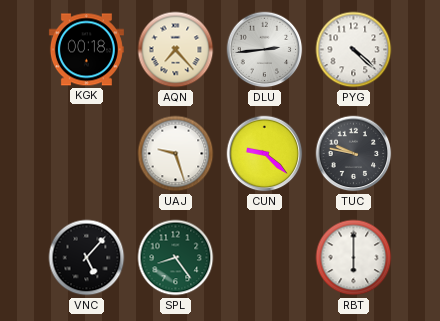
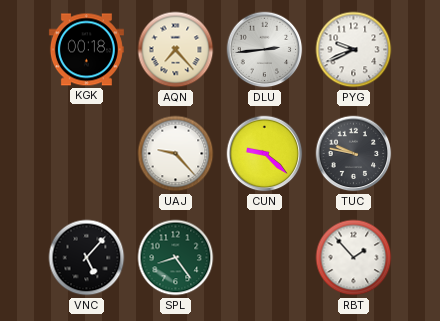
PYG: 4:22 -> 9:41
UAJ: 9:27 -> 9:23
RBT: 6:00 -> 1:53
